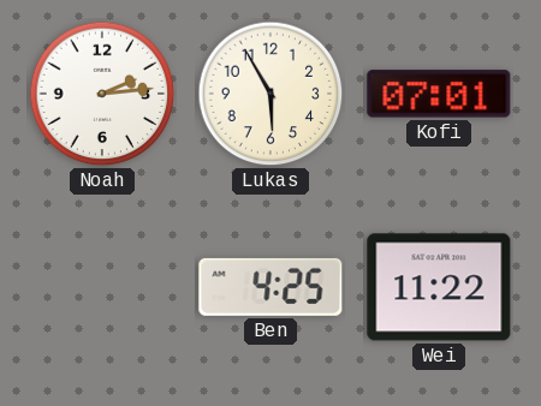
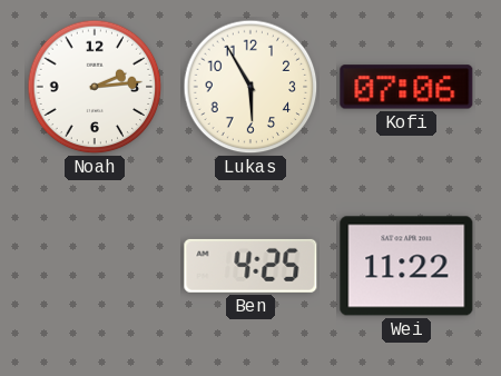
Kofi: 07:01 -> 07:06
